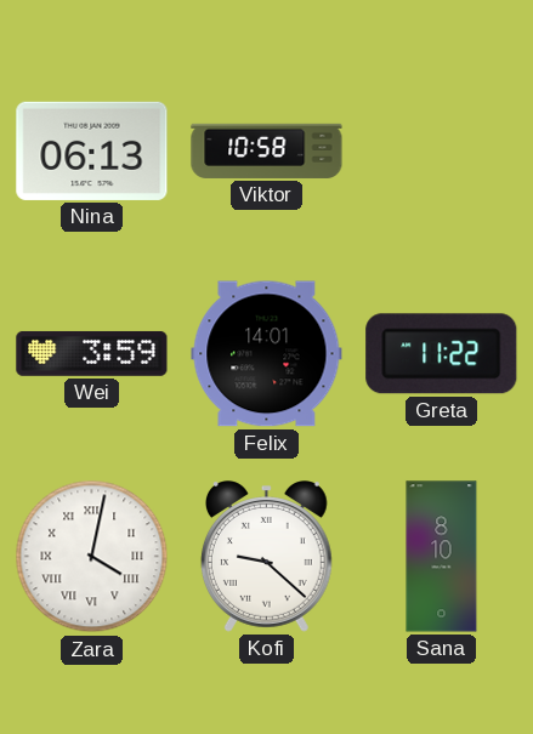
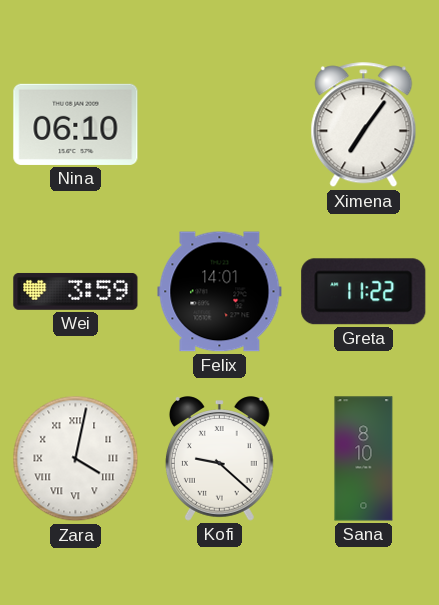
Nina: 06:13 -> 06:10
Viktor: 10:58 -> none
Ximena: none -> 7:06
